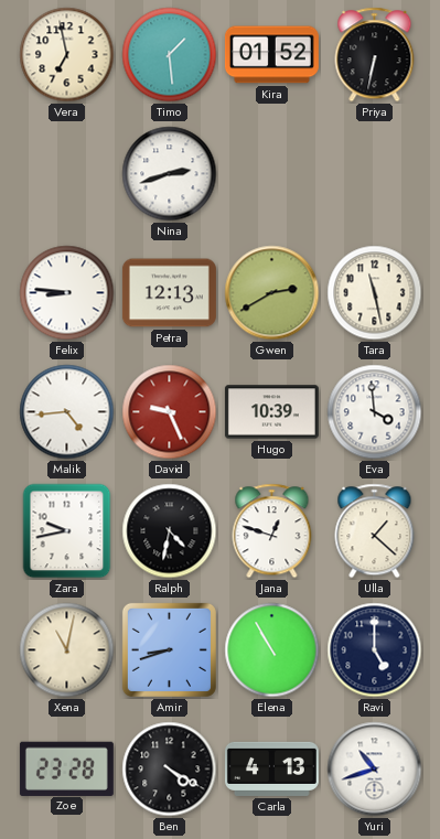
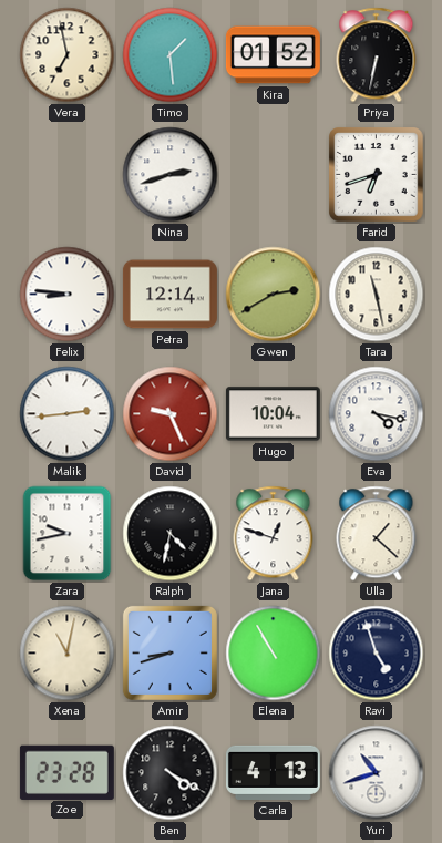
Farid: none -> 6:42
Petra: 12:13 -> 12:14
Malik: 4:44 -> 2:44
Hugo: 10:39 -> 10:04
Eva: 3:59 -> 4:17
Ravi: 5:00 -> 4:57
